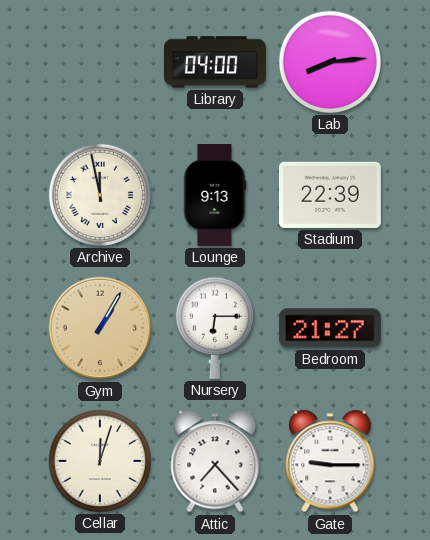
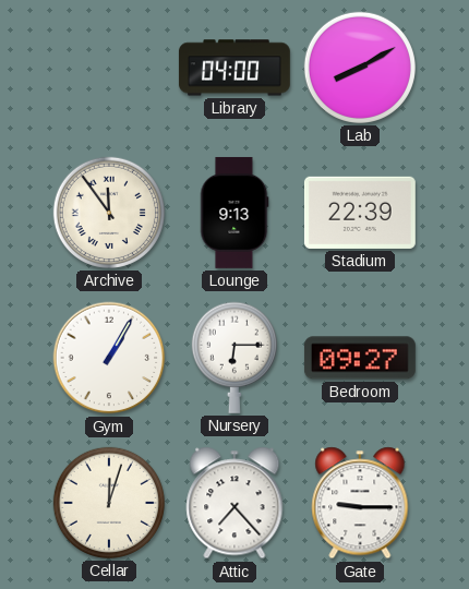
Lab: 8:14 -> 8:10
Archive: 11:58 -> 11:54
Gym dial: champagne -> white
Bedroom: 21:27 -> 09:27
